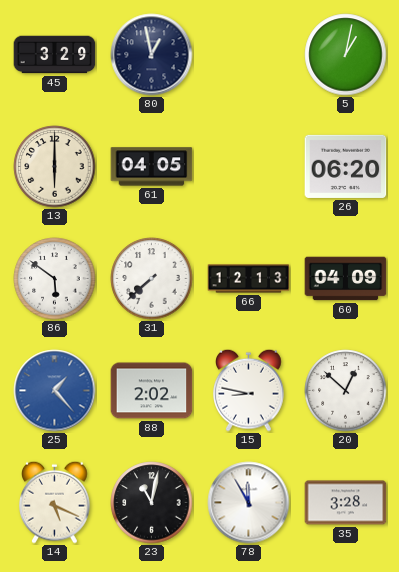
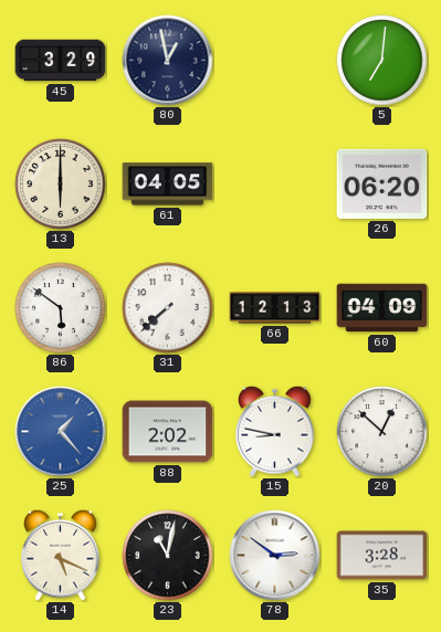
5: 1:02 -> 7:01
78: 11:55 -> 2:51
